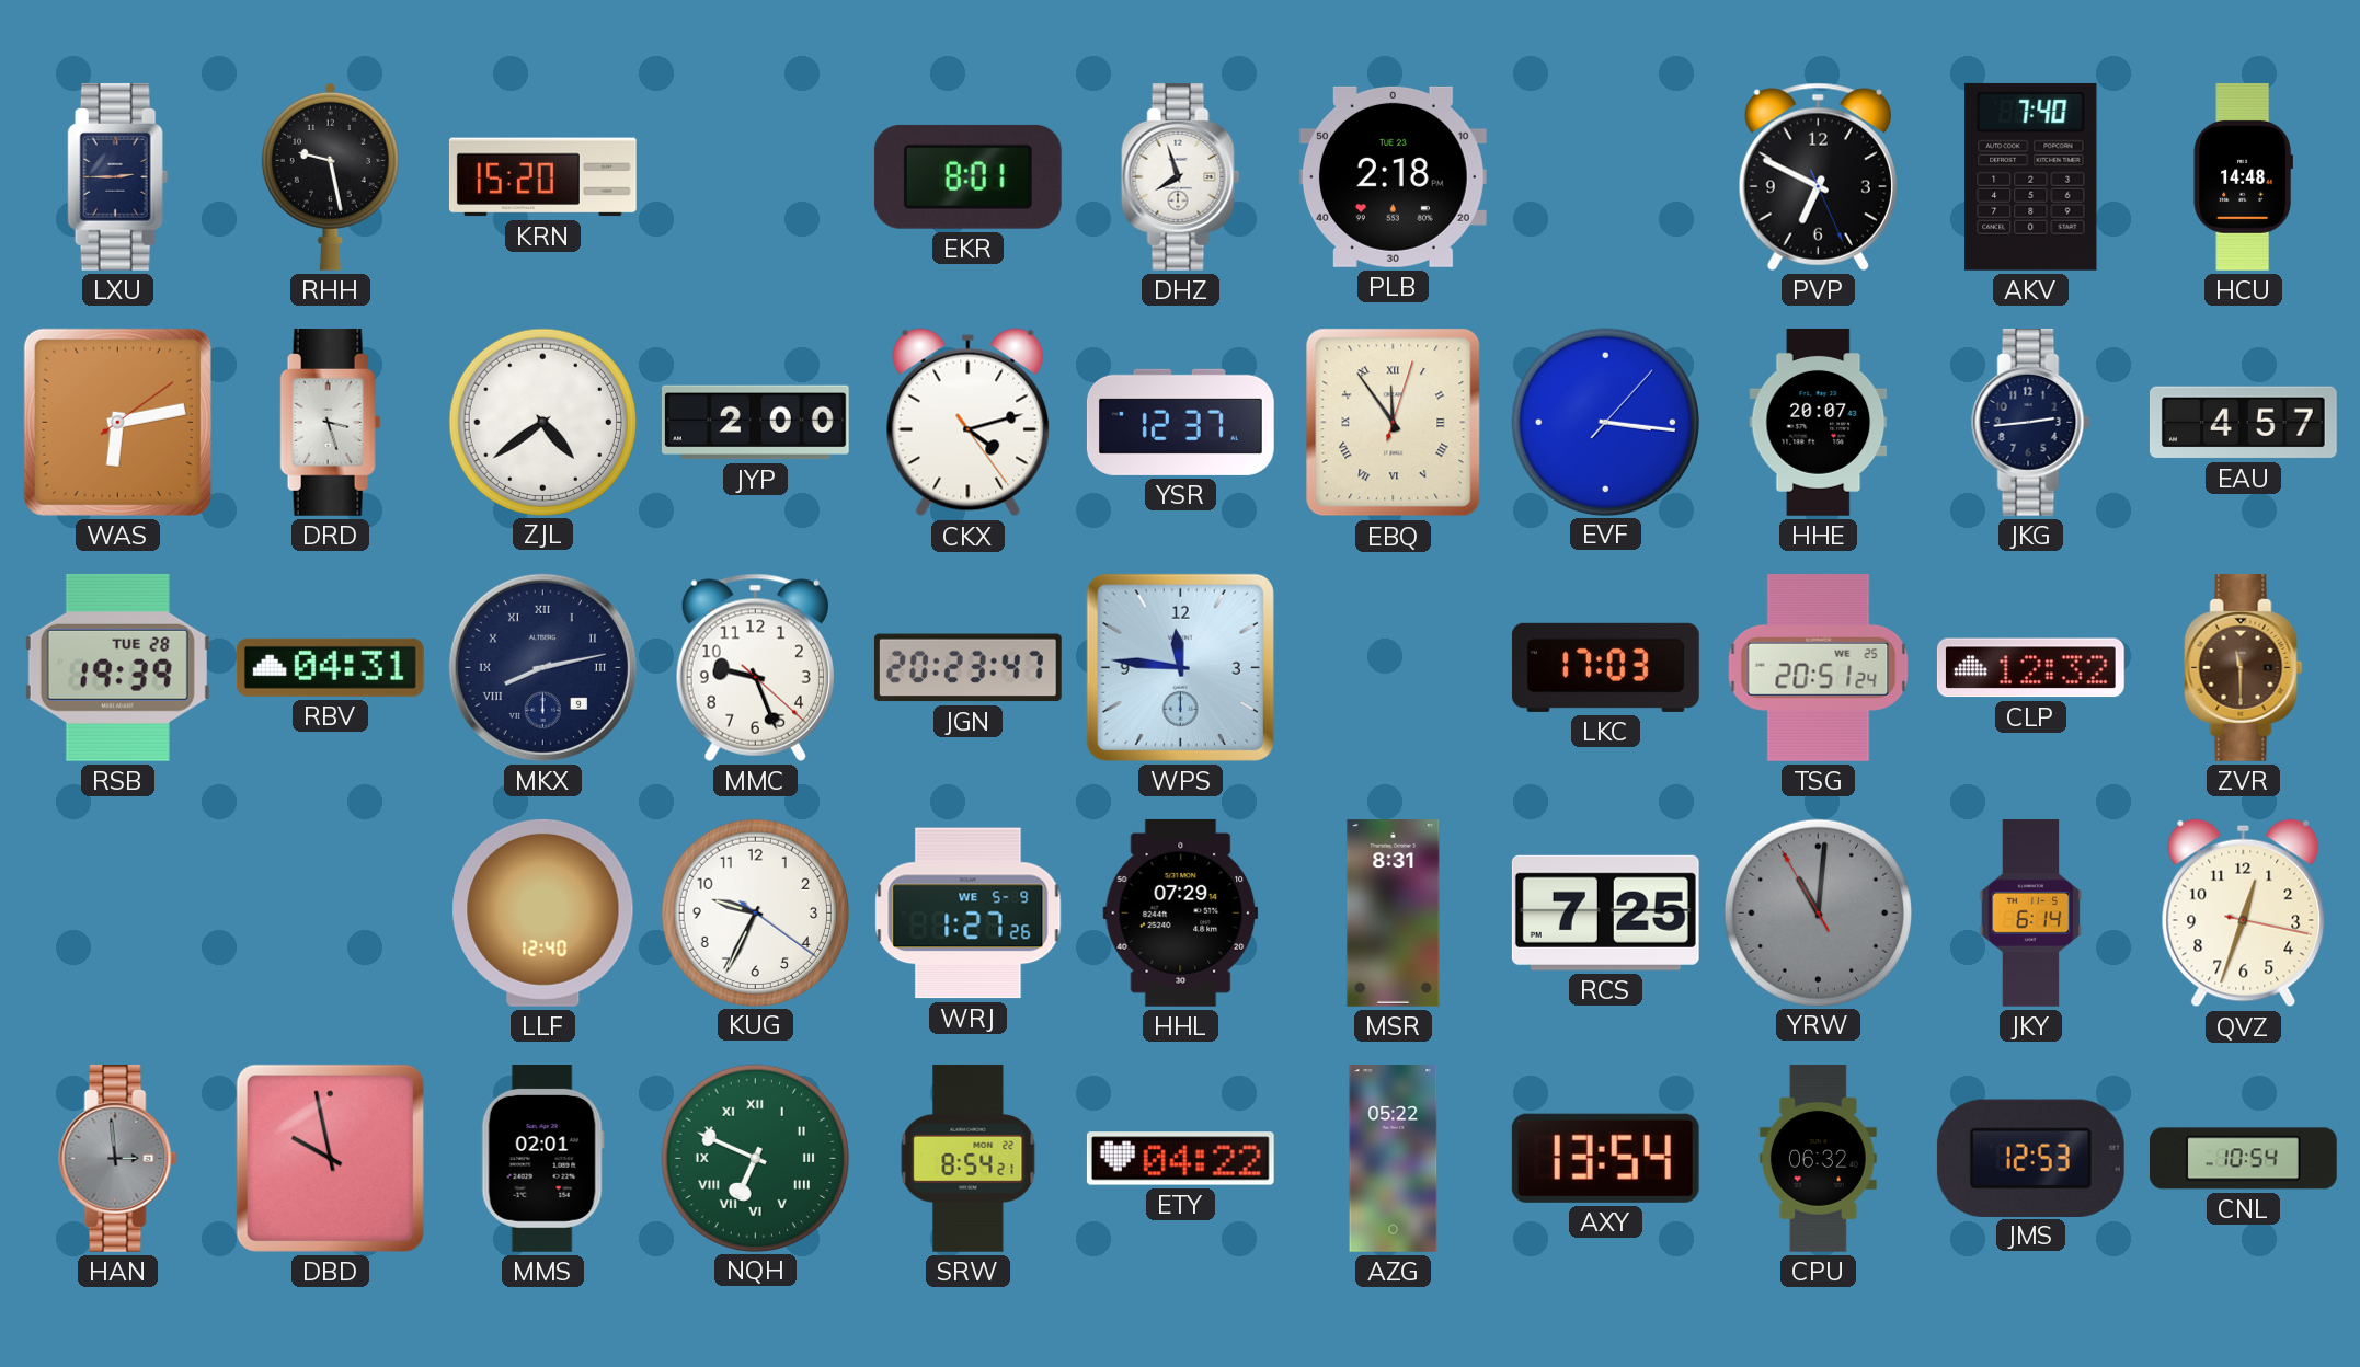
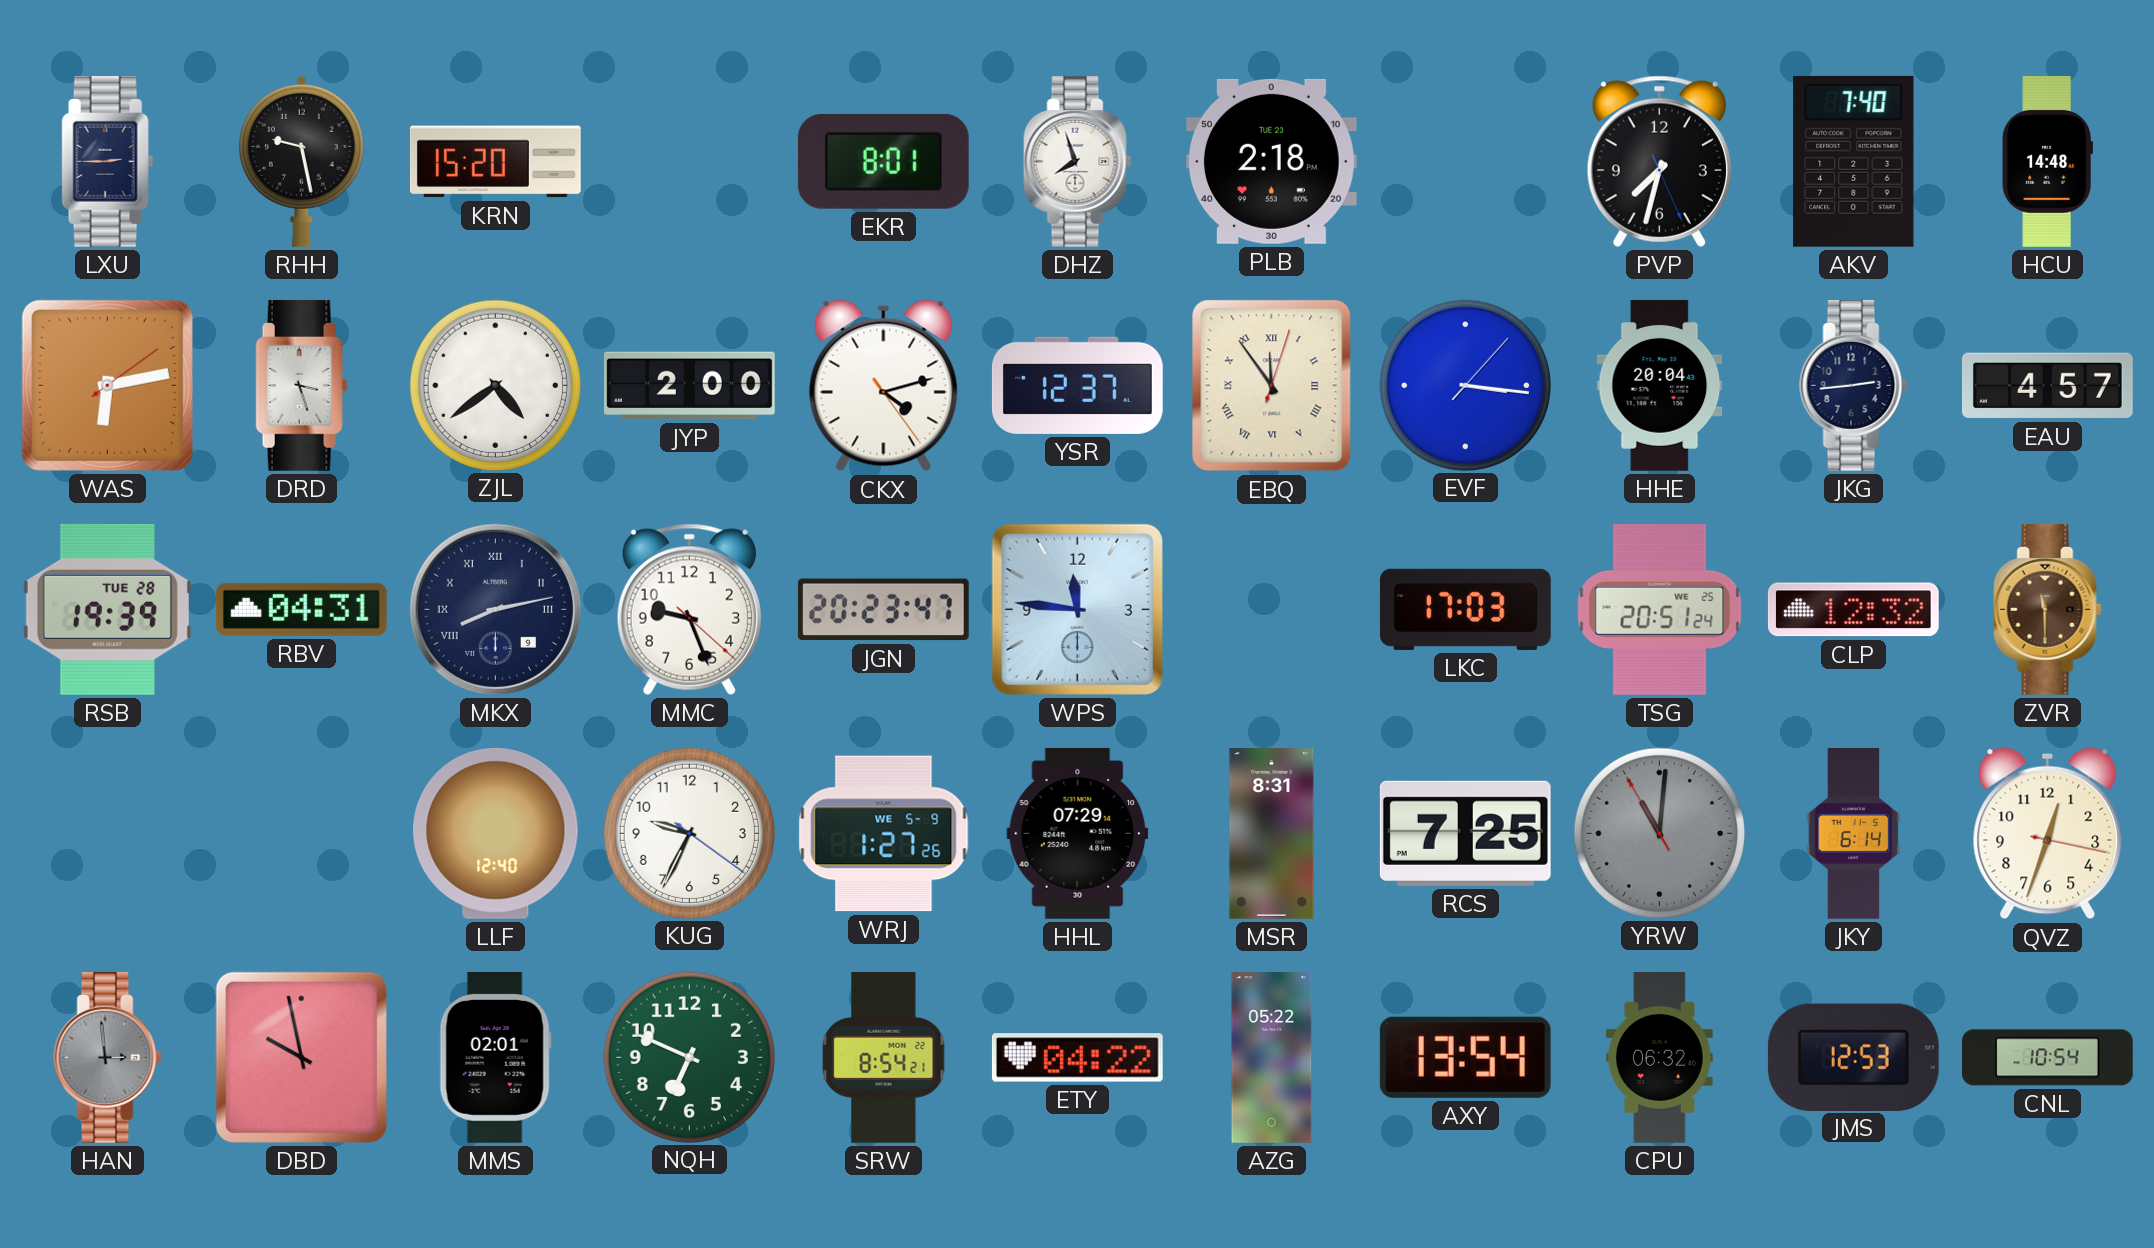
PVP: 6:49 -> 7:32
HHE: 20:07 -> 20:04
NQH numerals: Roman -> Arabic
